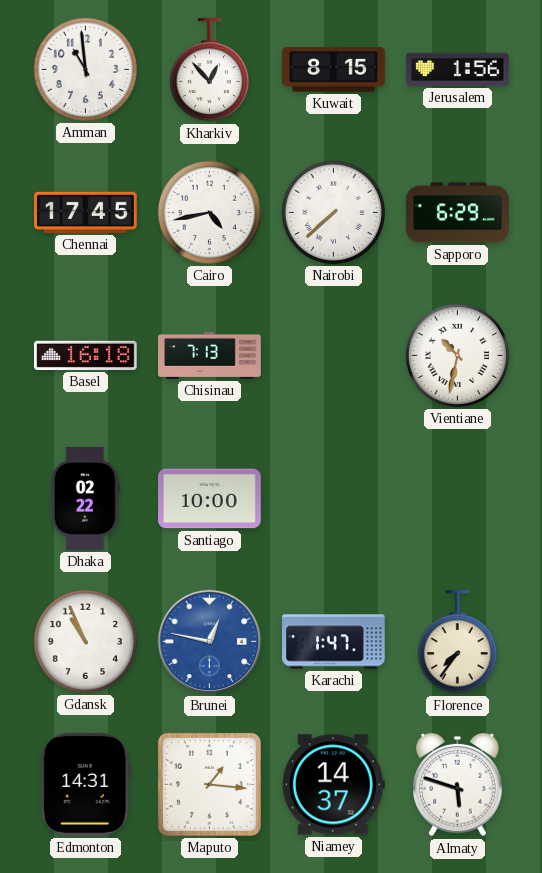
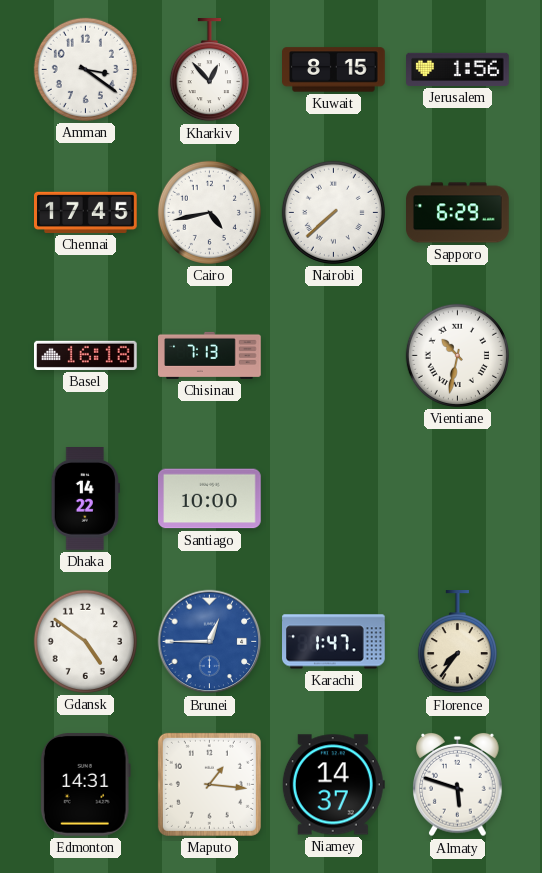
Amman: 10:59 -> 3:21
Dhaka: 02:22 -> 14:22
Gdansk: 10:56 -> 4:51
Brunei: 12:47 -> 12:45
